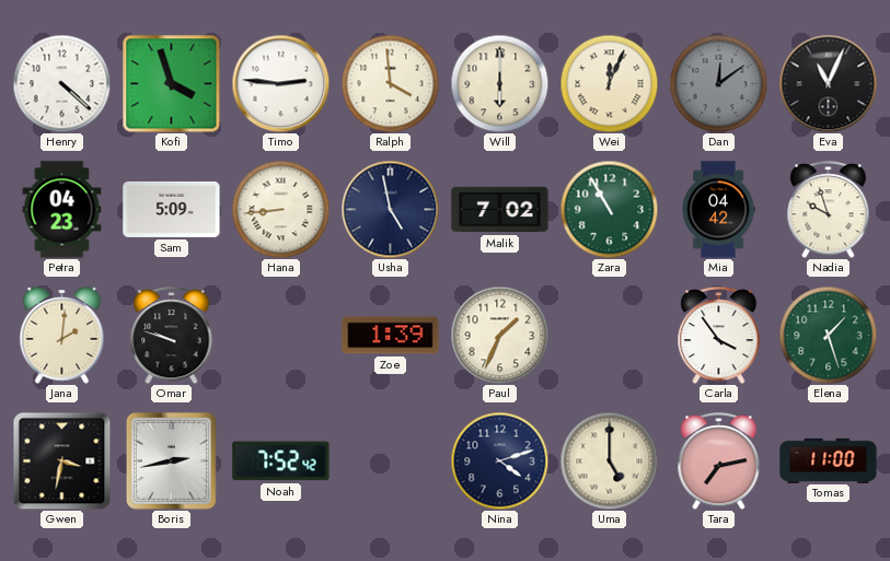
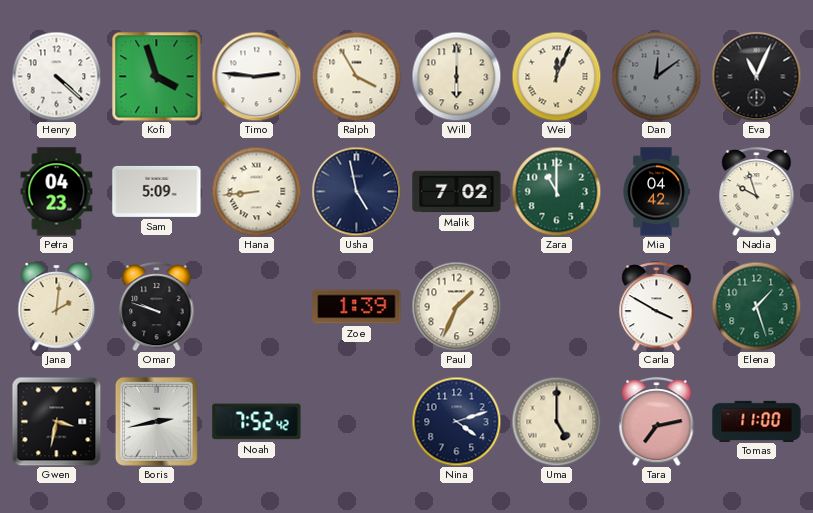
Ralph: 3:59 -> 3:55
Zara: 10:55 -> 11:00
Carla: 3:54 -> 3:50
